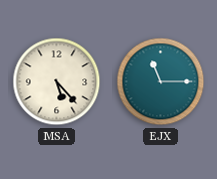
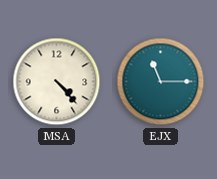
MSA: 5:23 -> 4:23
